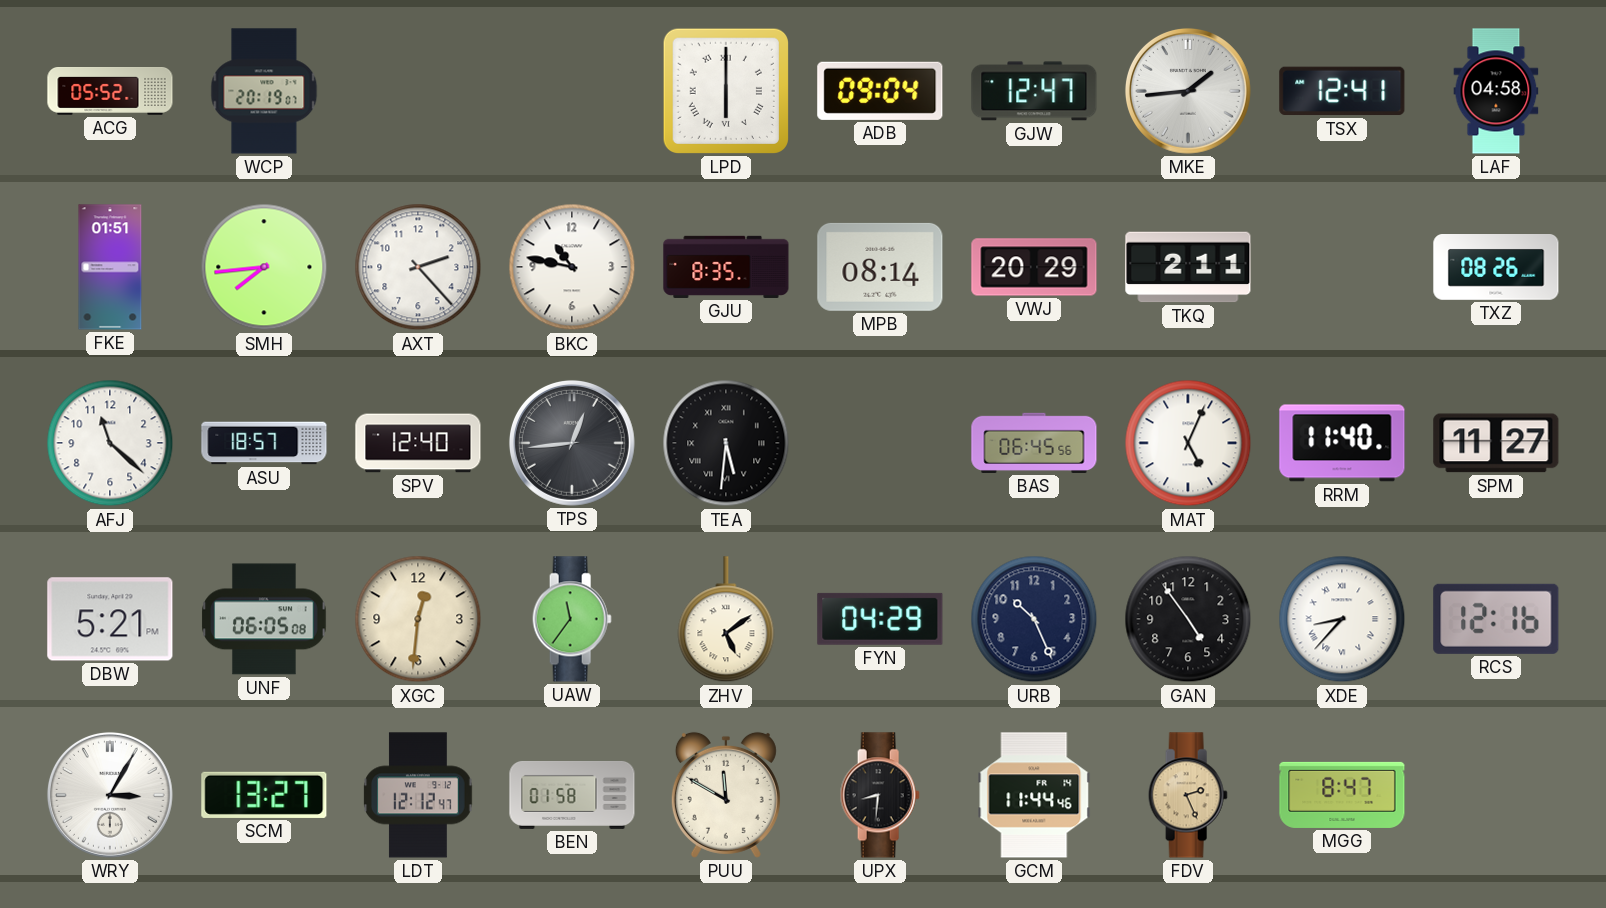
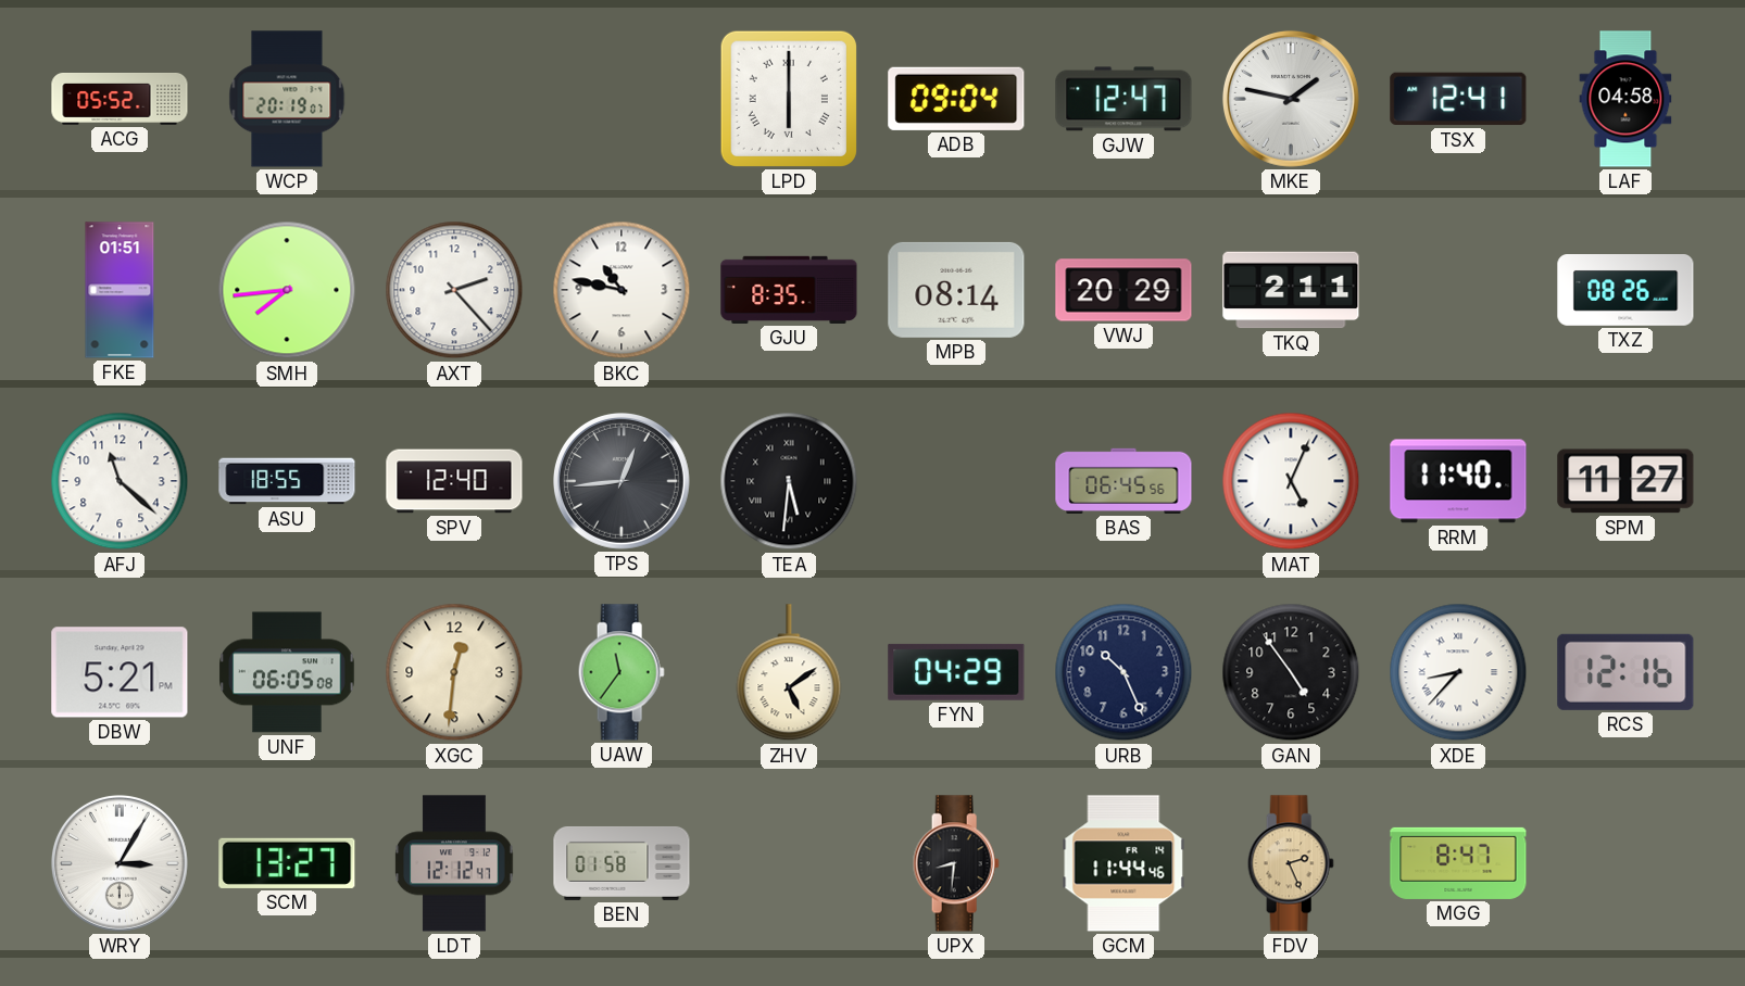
MKE: 1:44 -> 1:47
ASU: 18:57 -> 18:55
PUU: 11:50 -> none
